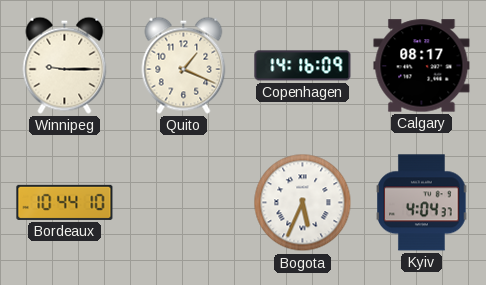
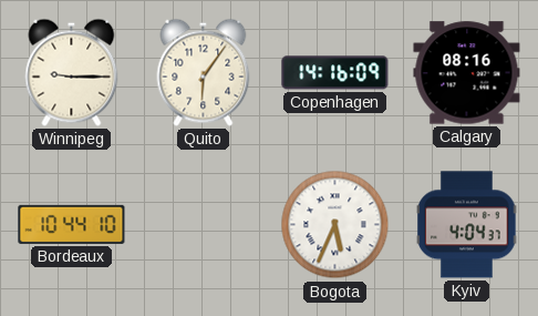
Quito: 1:19 -> 6:06
Calgary: 08:17 -> 08:16
